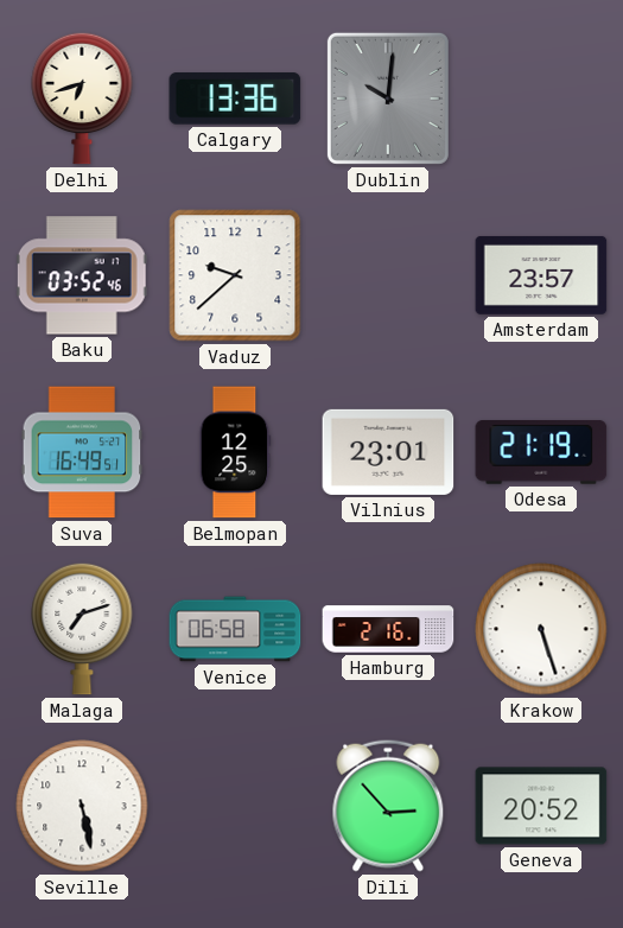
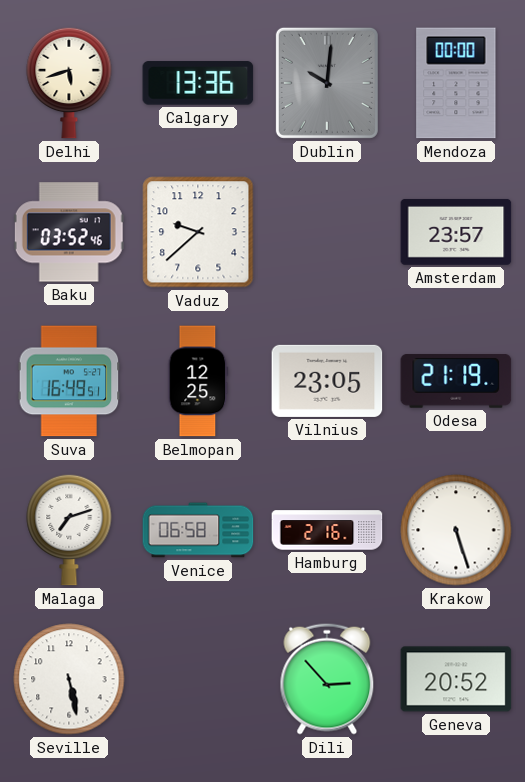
Delhi: 6:42 -> 5:42
Mendoza: none -> 00:00
Vilnius: 23:01 -> 23:05
